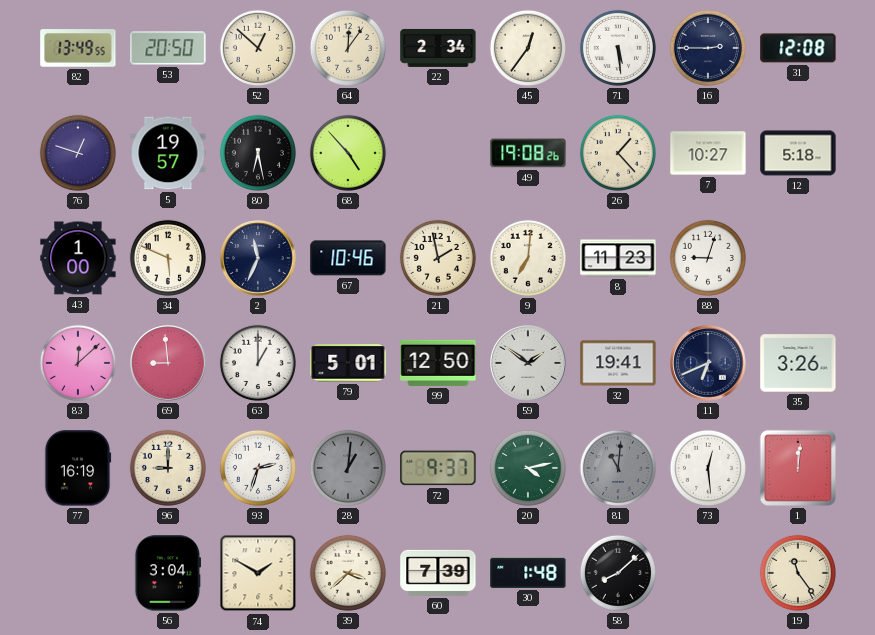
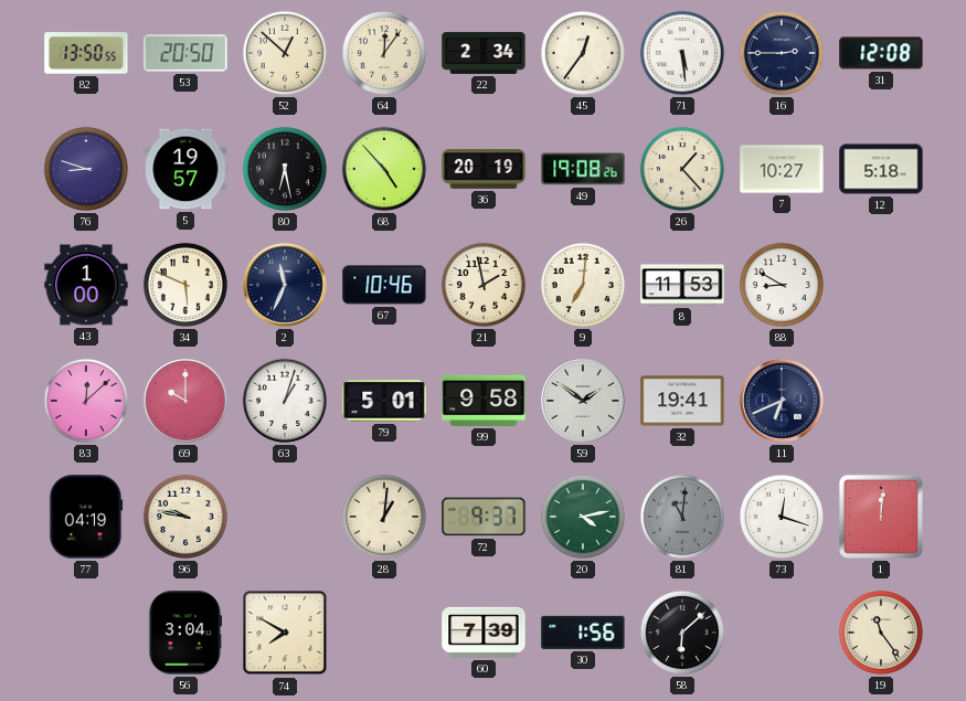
82: 13:49 -> 13:50
76: 12:48 -> 8:48
36: none -> 20:19
8: 11:23 -> 11:53
88: 9:03 -> 8:50
69: 8:59 -> 10:00
63: 1:00 -> 1:03
99: 12:50 -> 9:58
35: 3:26 -> none
77: 16:19 -> 04:19
96: 9:00 -> 9:47
93: 2:33 -> none
28 dial: grey -> cream
73: 12:29 -> 12:18
74: 1:50 -> 7:50
39: 3:38 -> none
30: 1:48 -> 1:56
58: 8:08 -> 6:08
